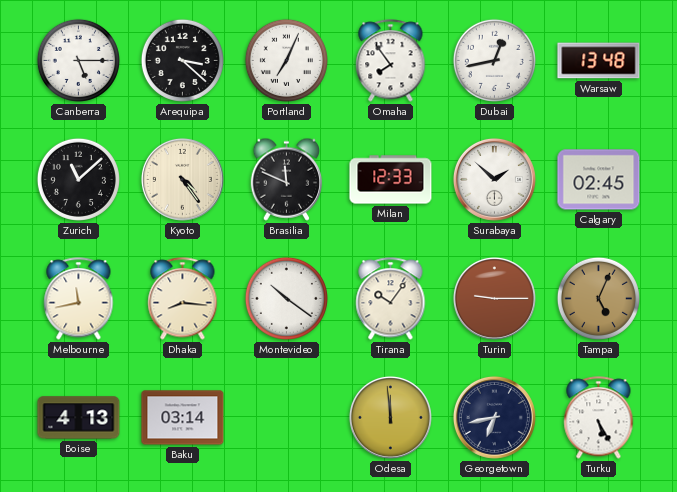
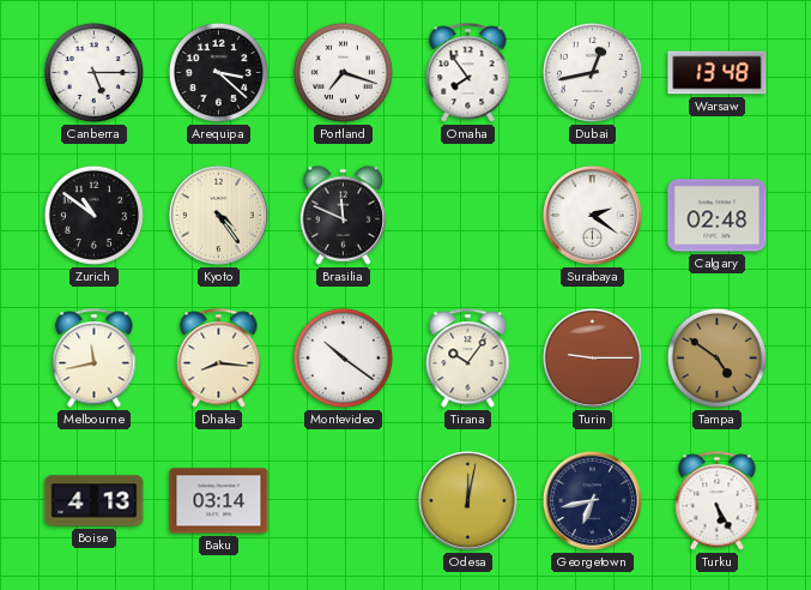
Portland: 7:04 -> 7:18
Zurich: 11:08 -> 10:51
Milan: 12:33 -> none
Surabaya: 1:52 -> 2:21
Calgary: 02:45 -> 02:48
Tampa: 5:04 -> 4:51
Odesa: 11:59 -> 12:02
